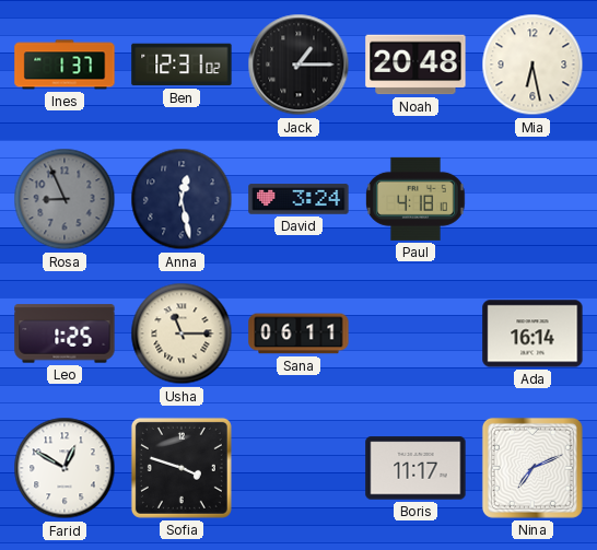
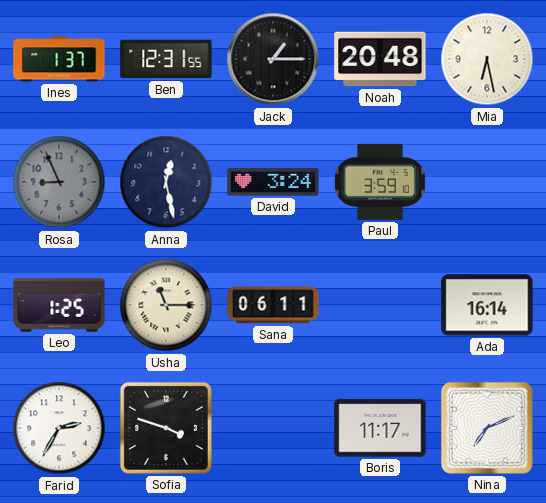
Ben: 12:31:02 -> 12:31:55
Paul: 4:18 -> 3:59
Farid: 12:50 -> 2:35
